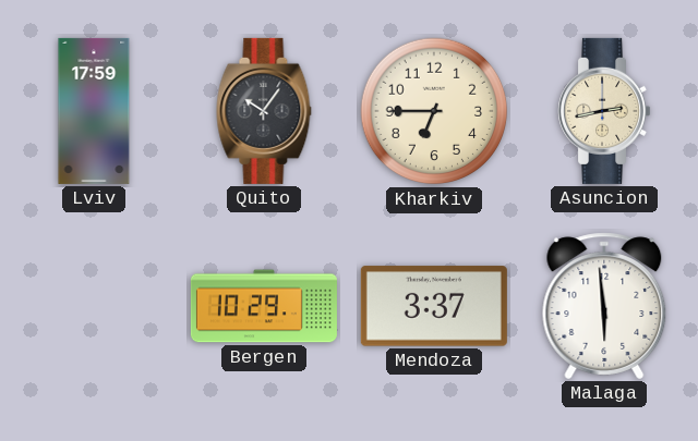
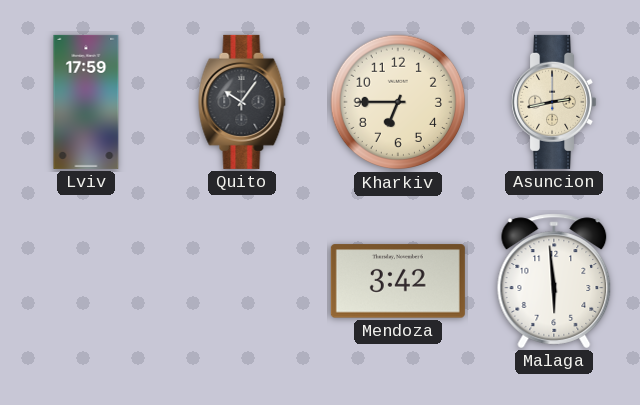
Bergen: 10:29 -> none
Mendoza: 3:37 -> 3:42
